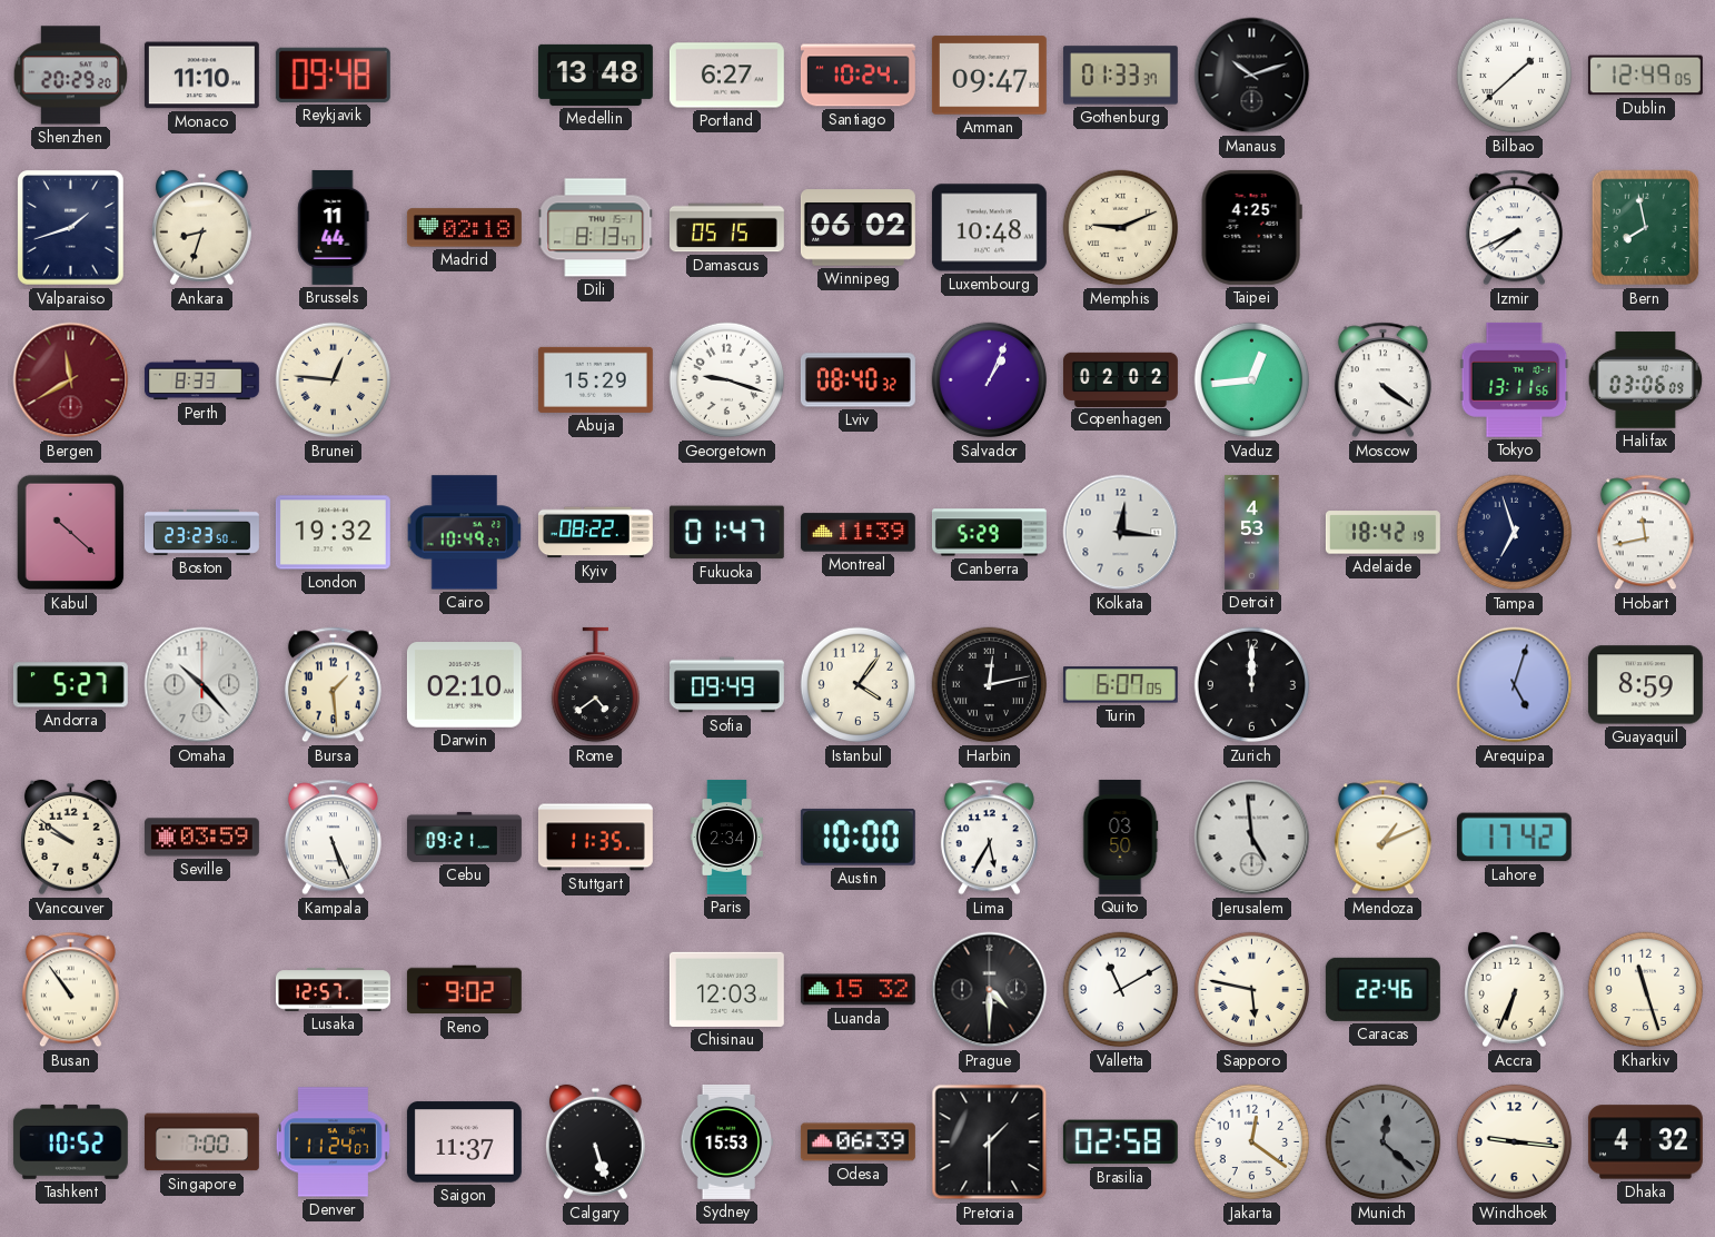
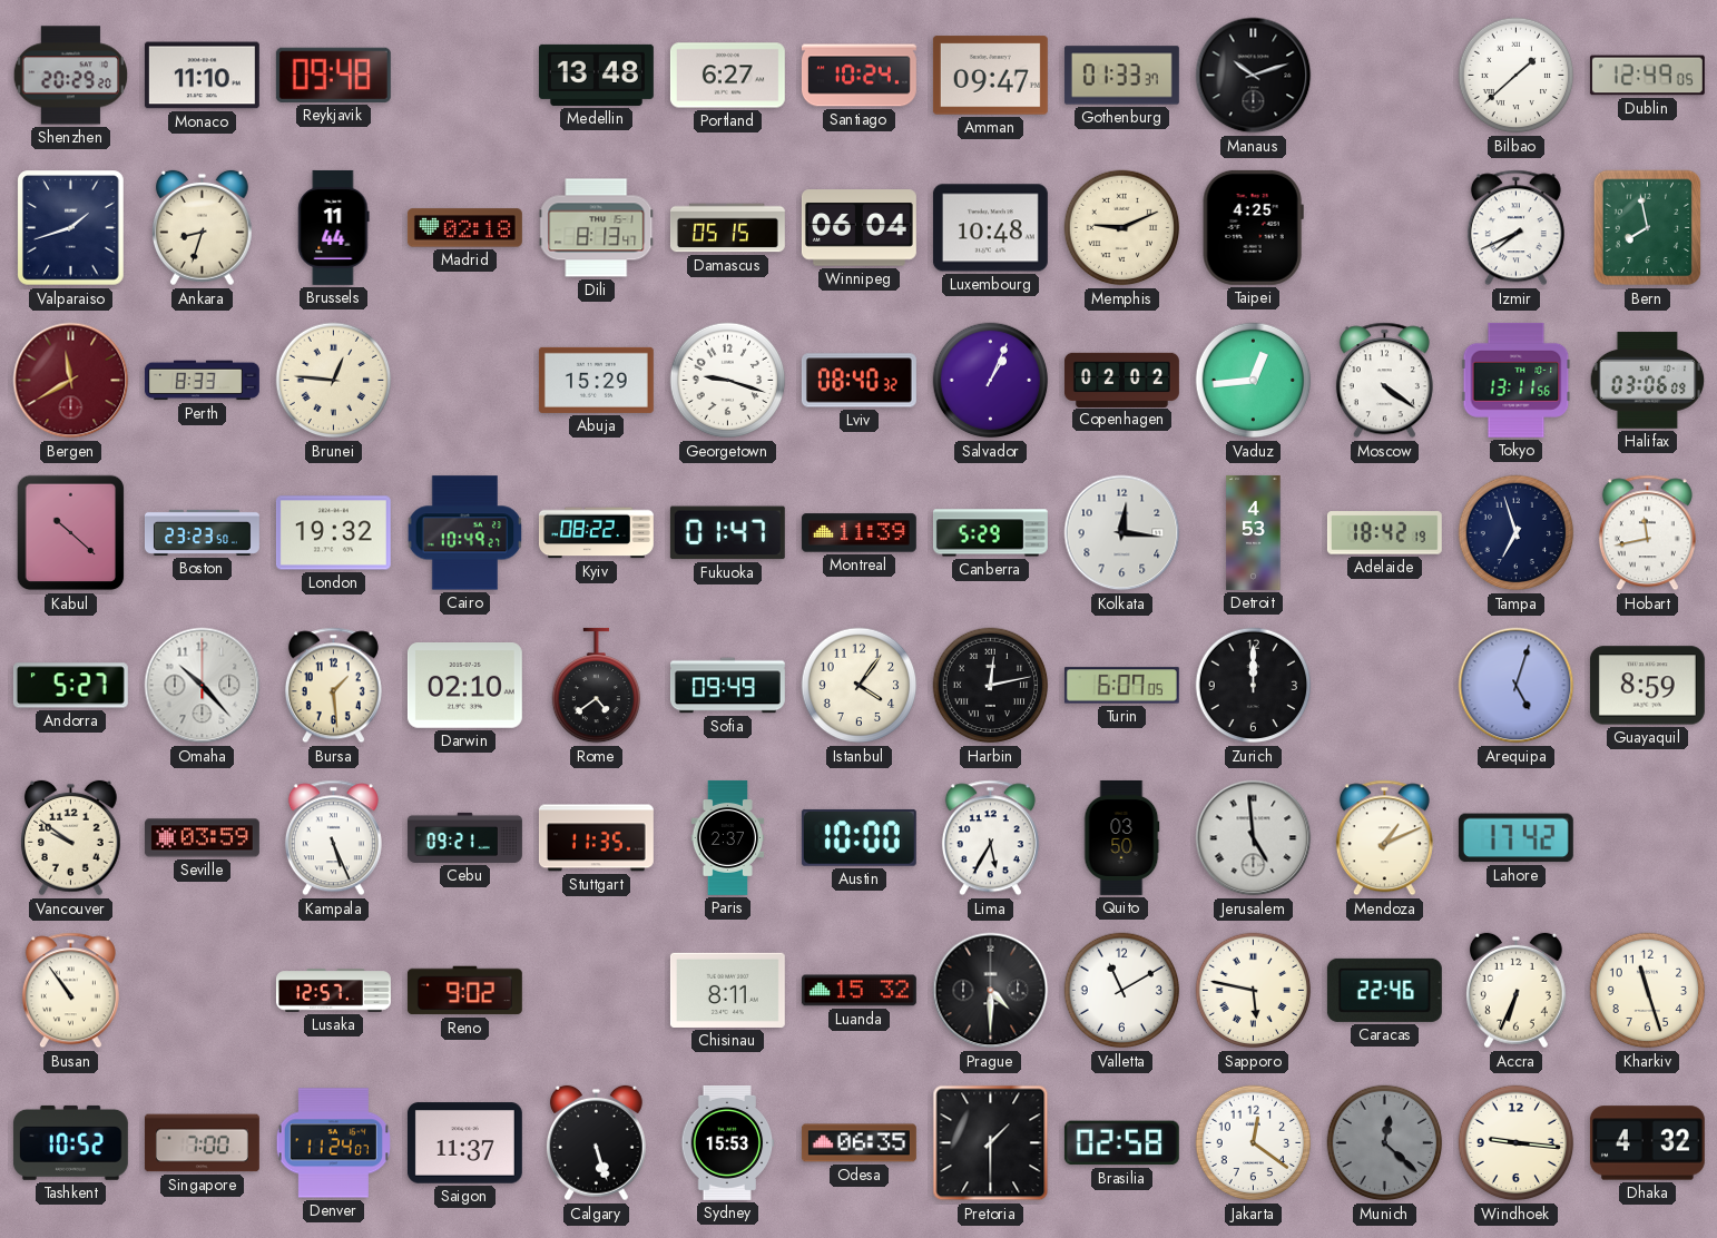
Winnipeg: 06:02 -> 06:04
Paris: 2:34 -> 2:37
Chisinau: 12:03 -> 8:11
Odesa: 06:39 -> 06:35
